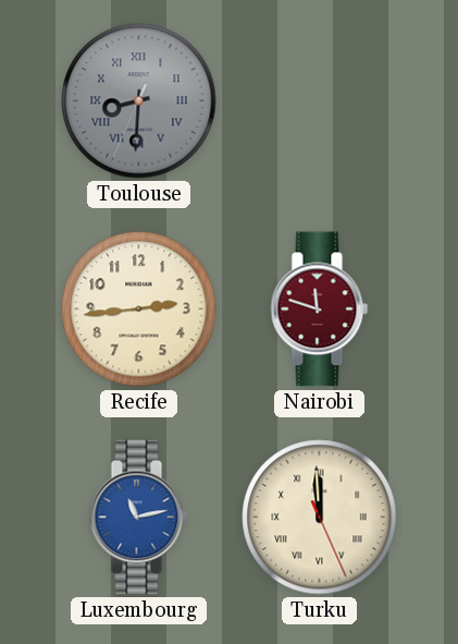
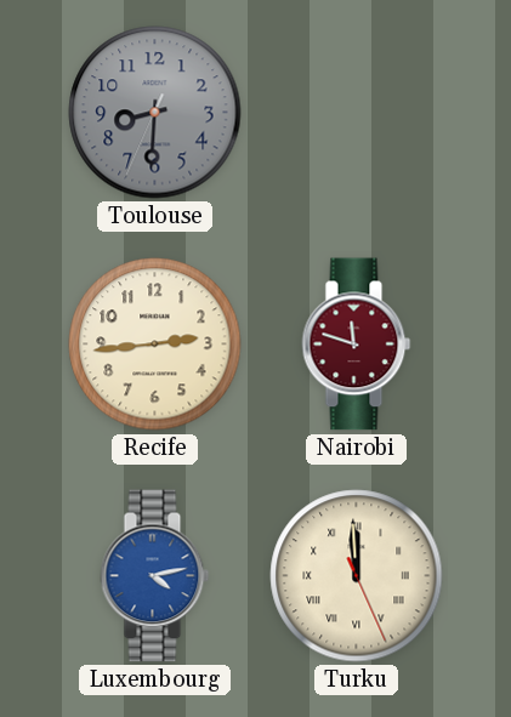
Toulouse numerals: Roman -> Arabic
Luxembourg: 11:13 -> 4:13
